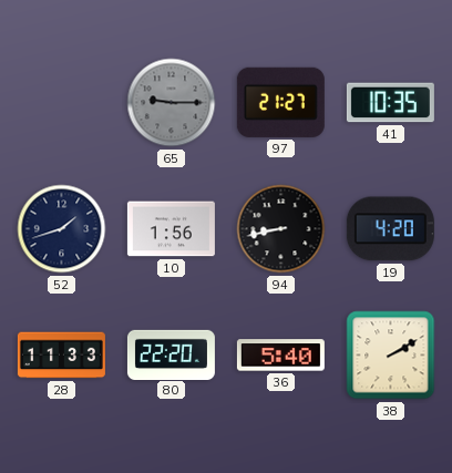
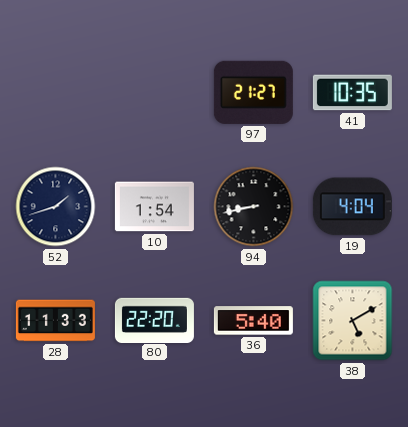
65: 9:15 -> none
10: 1:56 -> 1:54
19: 4:20 -> 4:04
38: 2:10 -> 5:10
